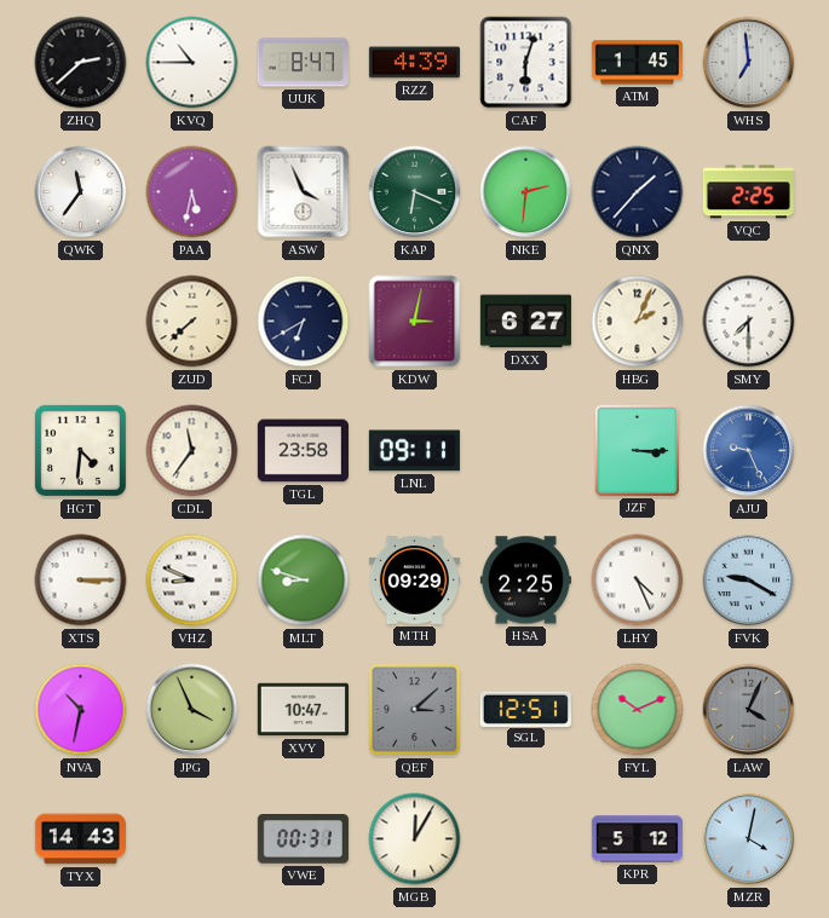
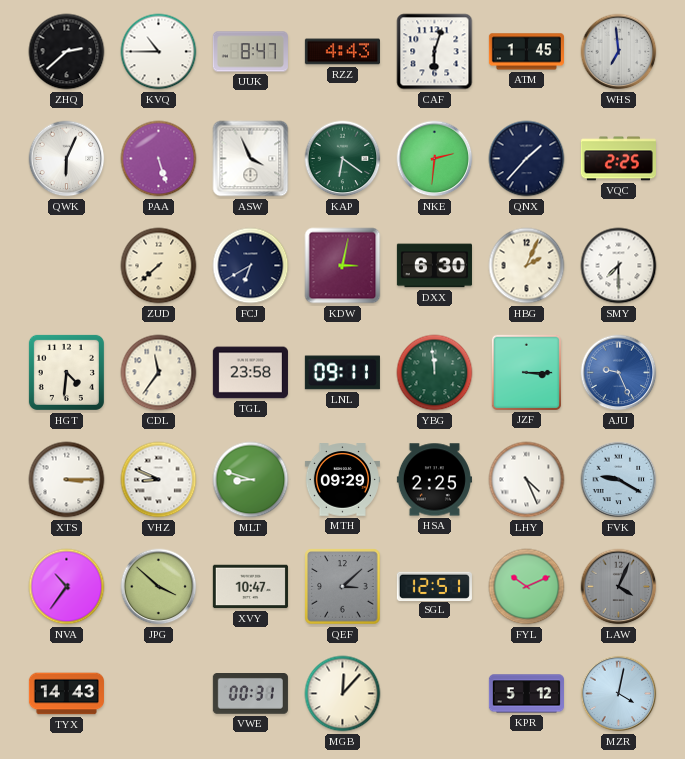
RZZ: 4:39 -> 4:43
QWK: 11:36 -> 6:04
PAA: 5:32 -> 5:27
KAP: 6:19 -> 6:21
DXX: 6:27 -> 6:30
YBG: none -> 11:59
NVA: 10:32 -> 10:36
JPG: 3:56 -> 3:52
MGB: 12:05 -> 12:07
